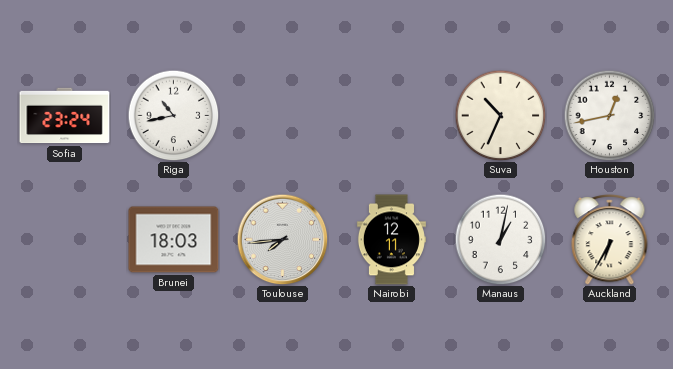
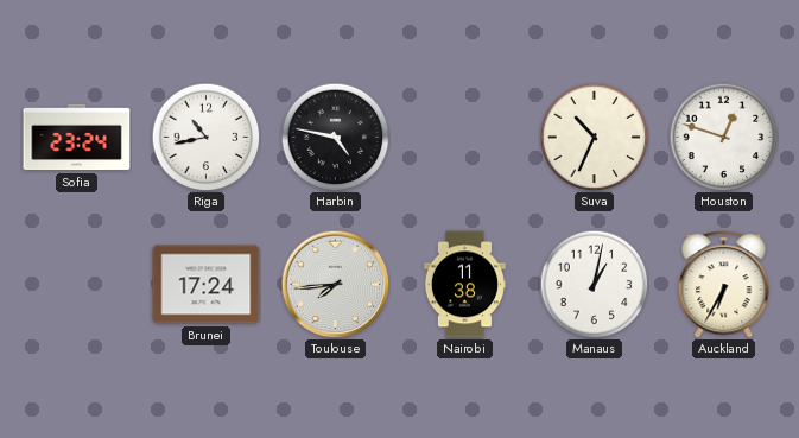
Harbin: none -> 4:47
Houston: 12:43 -> 12:48
Brunei: 18:03 -> 17:24
Nairobi: 12:11 -> 11:38
